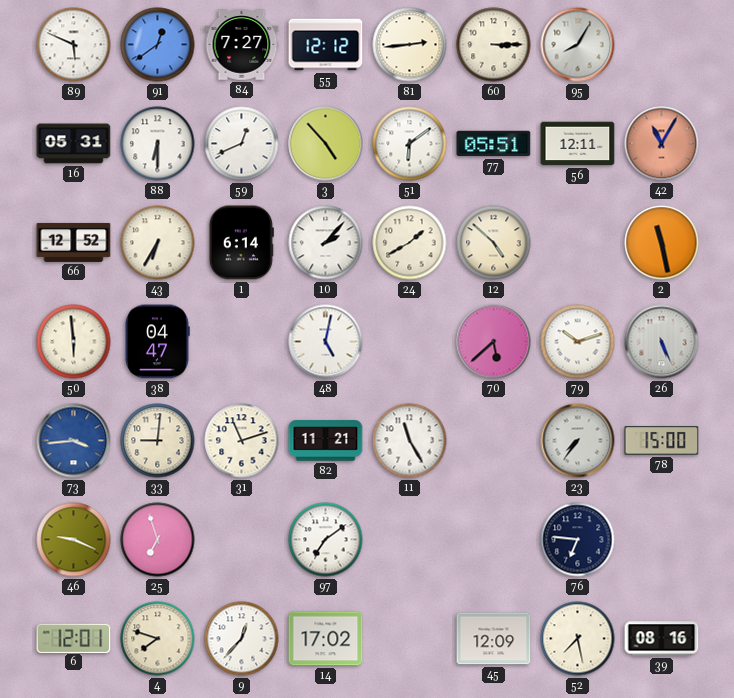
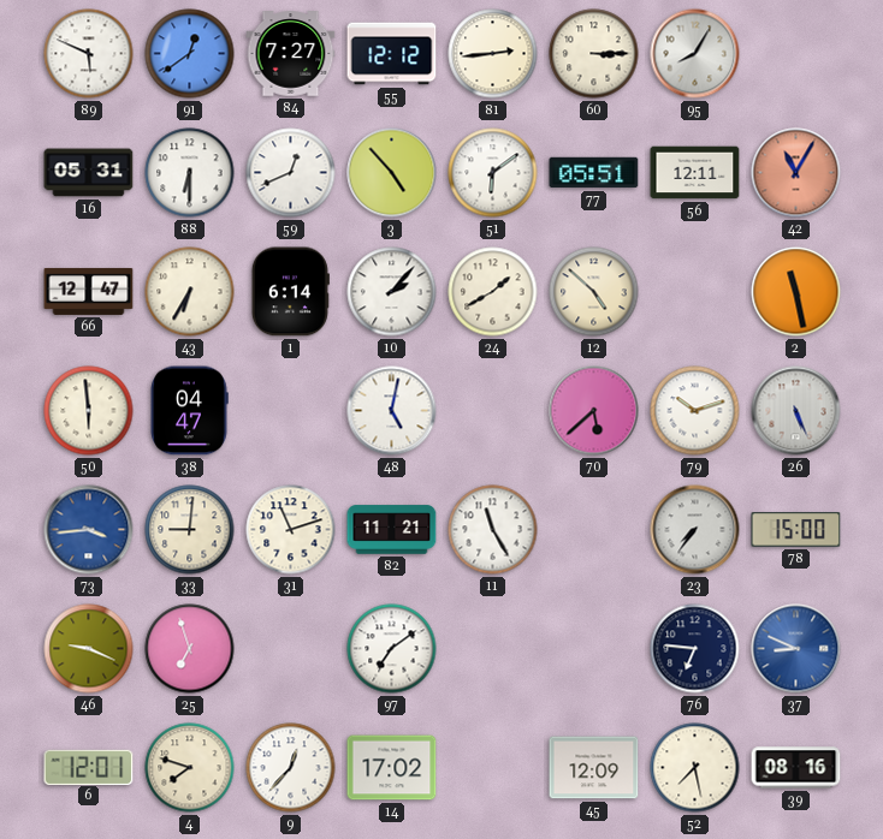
66: 12:52 -> 12:47
37: none -> 8:49
